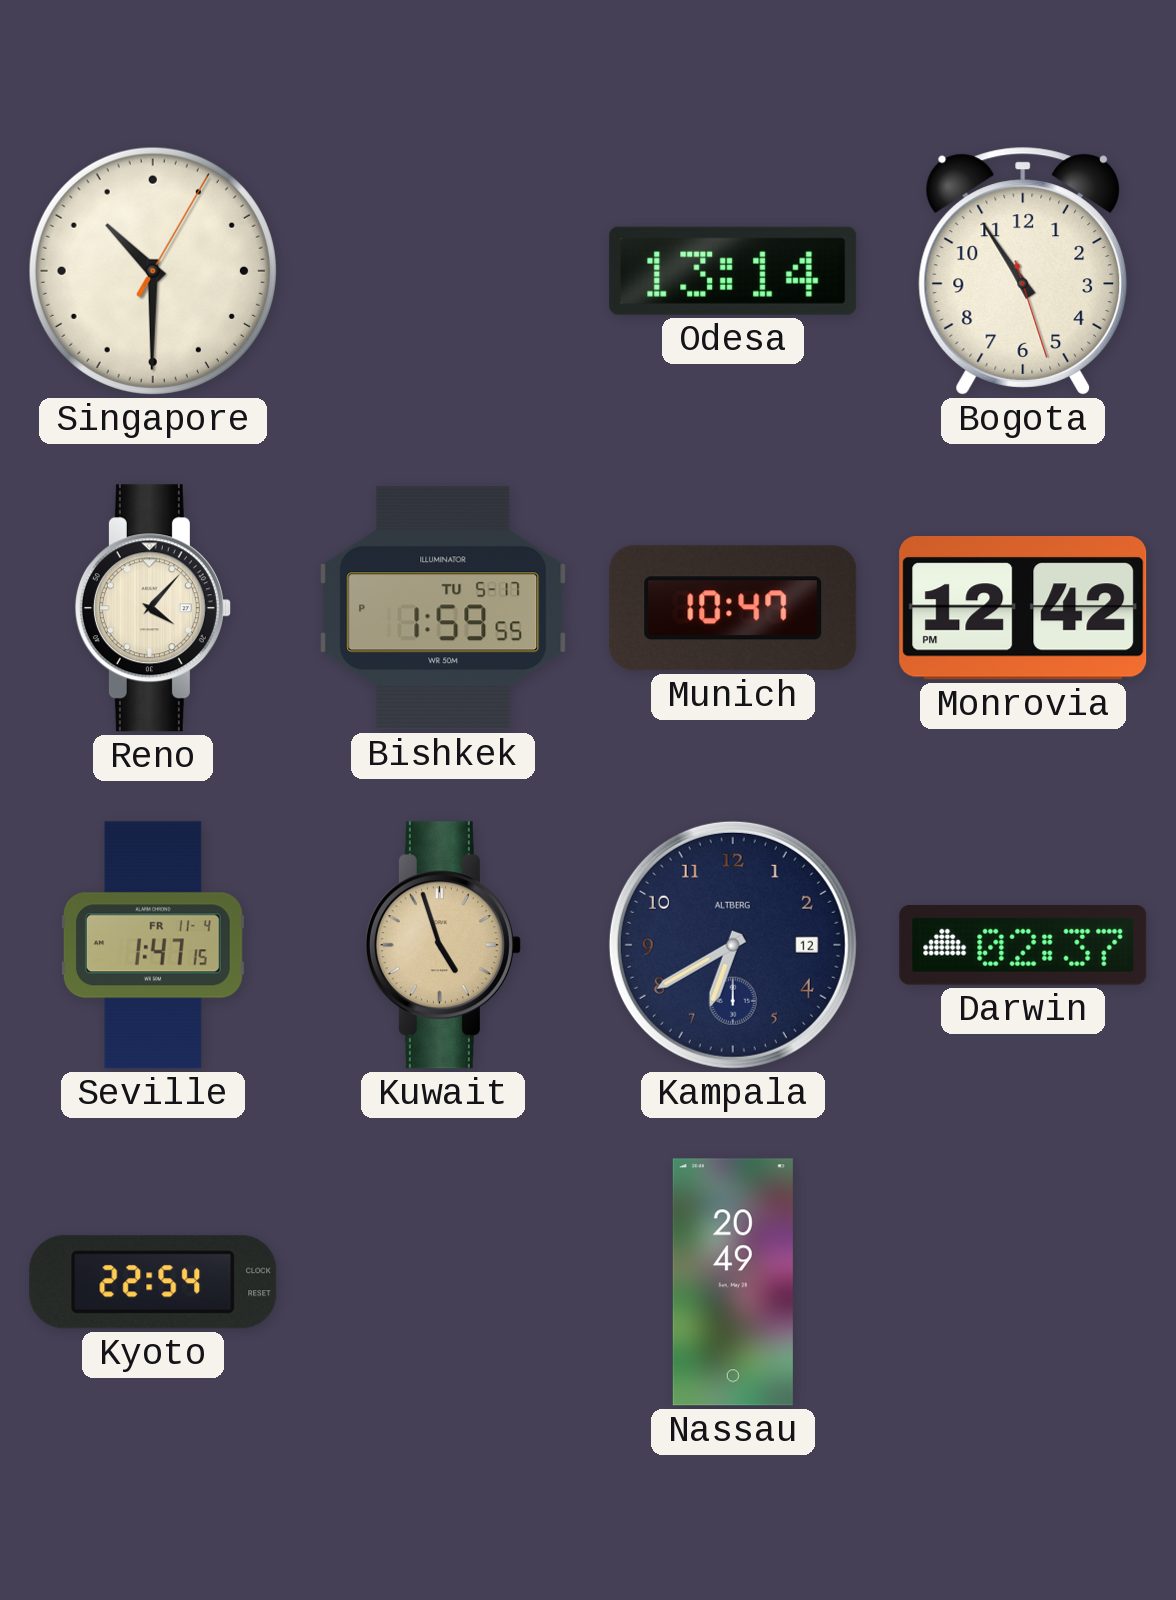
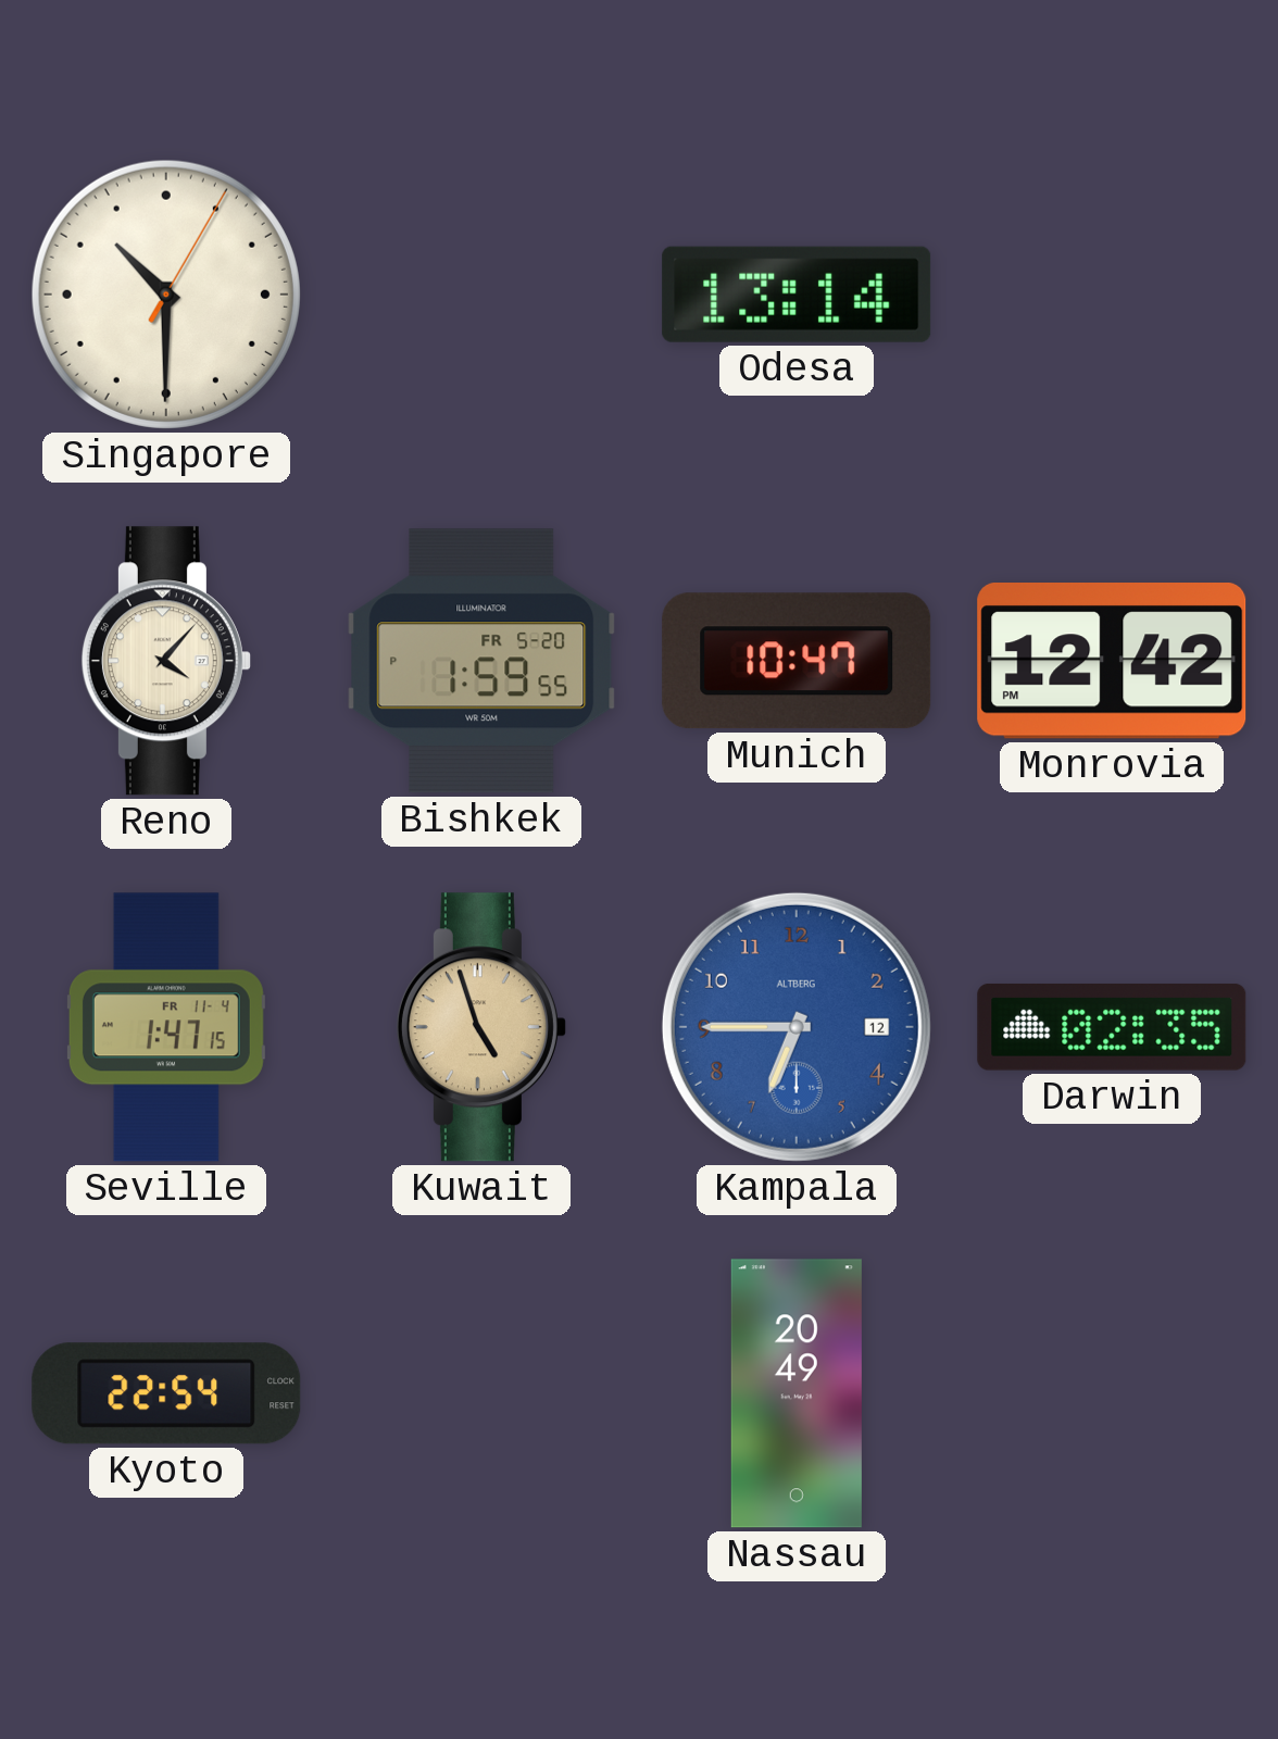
Bogota: 10:54 -> none
Bishkek date: TU 5-17 -> FR 5-20
Kampala: 6:40 -> 6:45
Kampala dial: navy -> blue
Darwin: 02:37 -> 02:35
